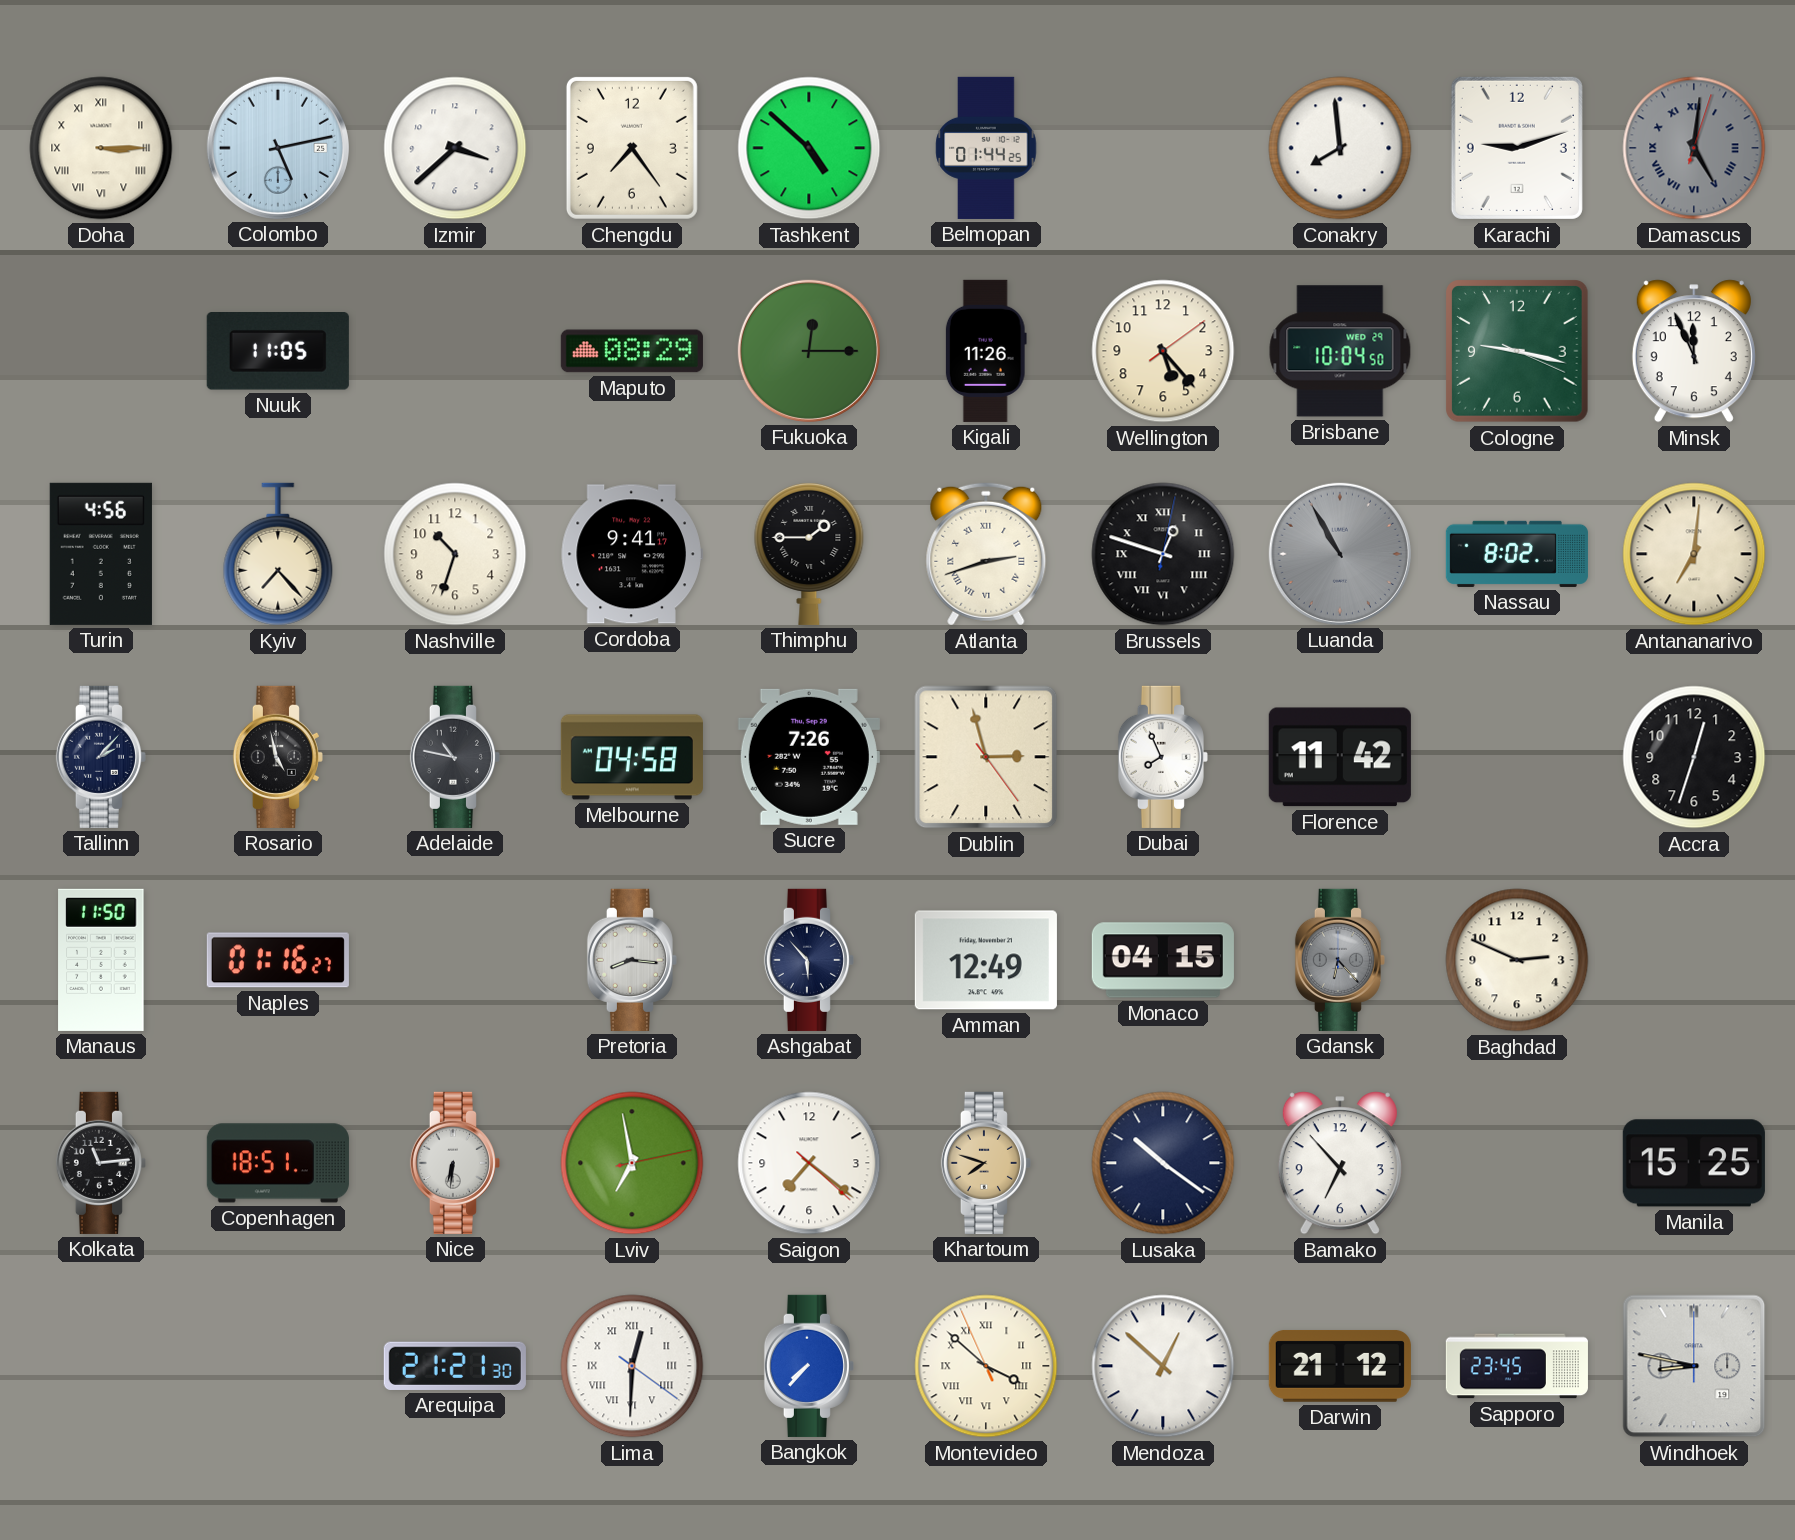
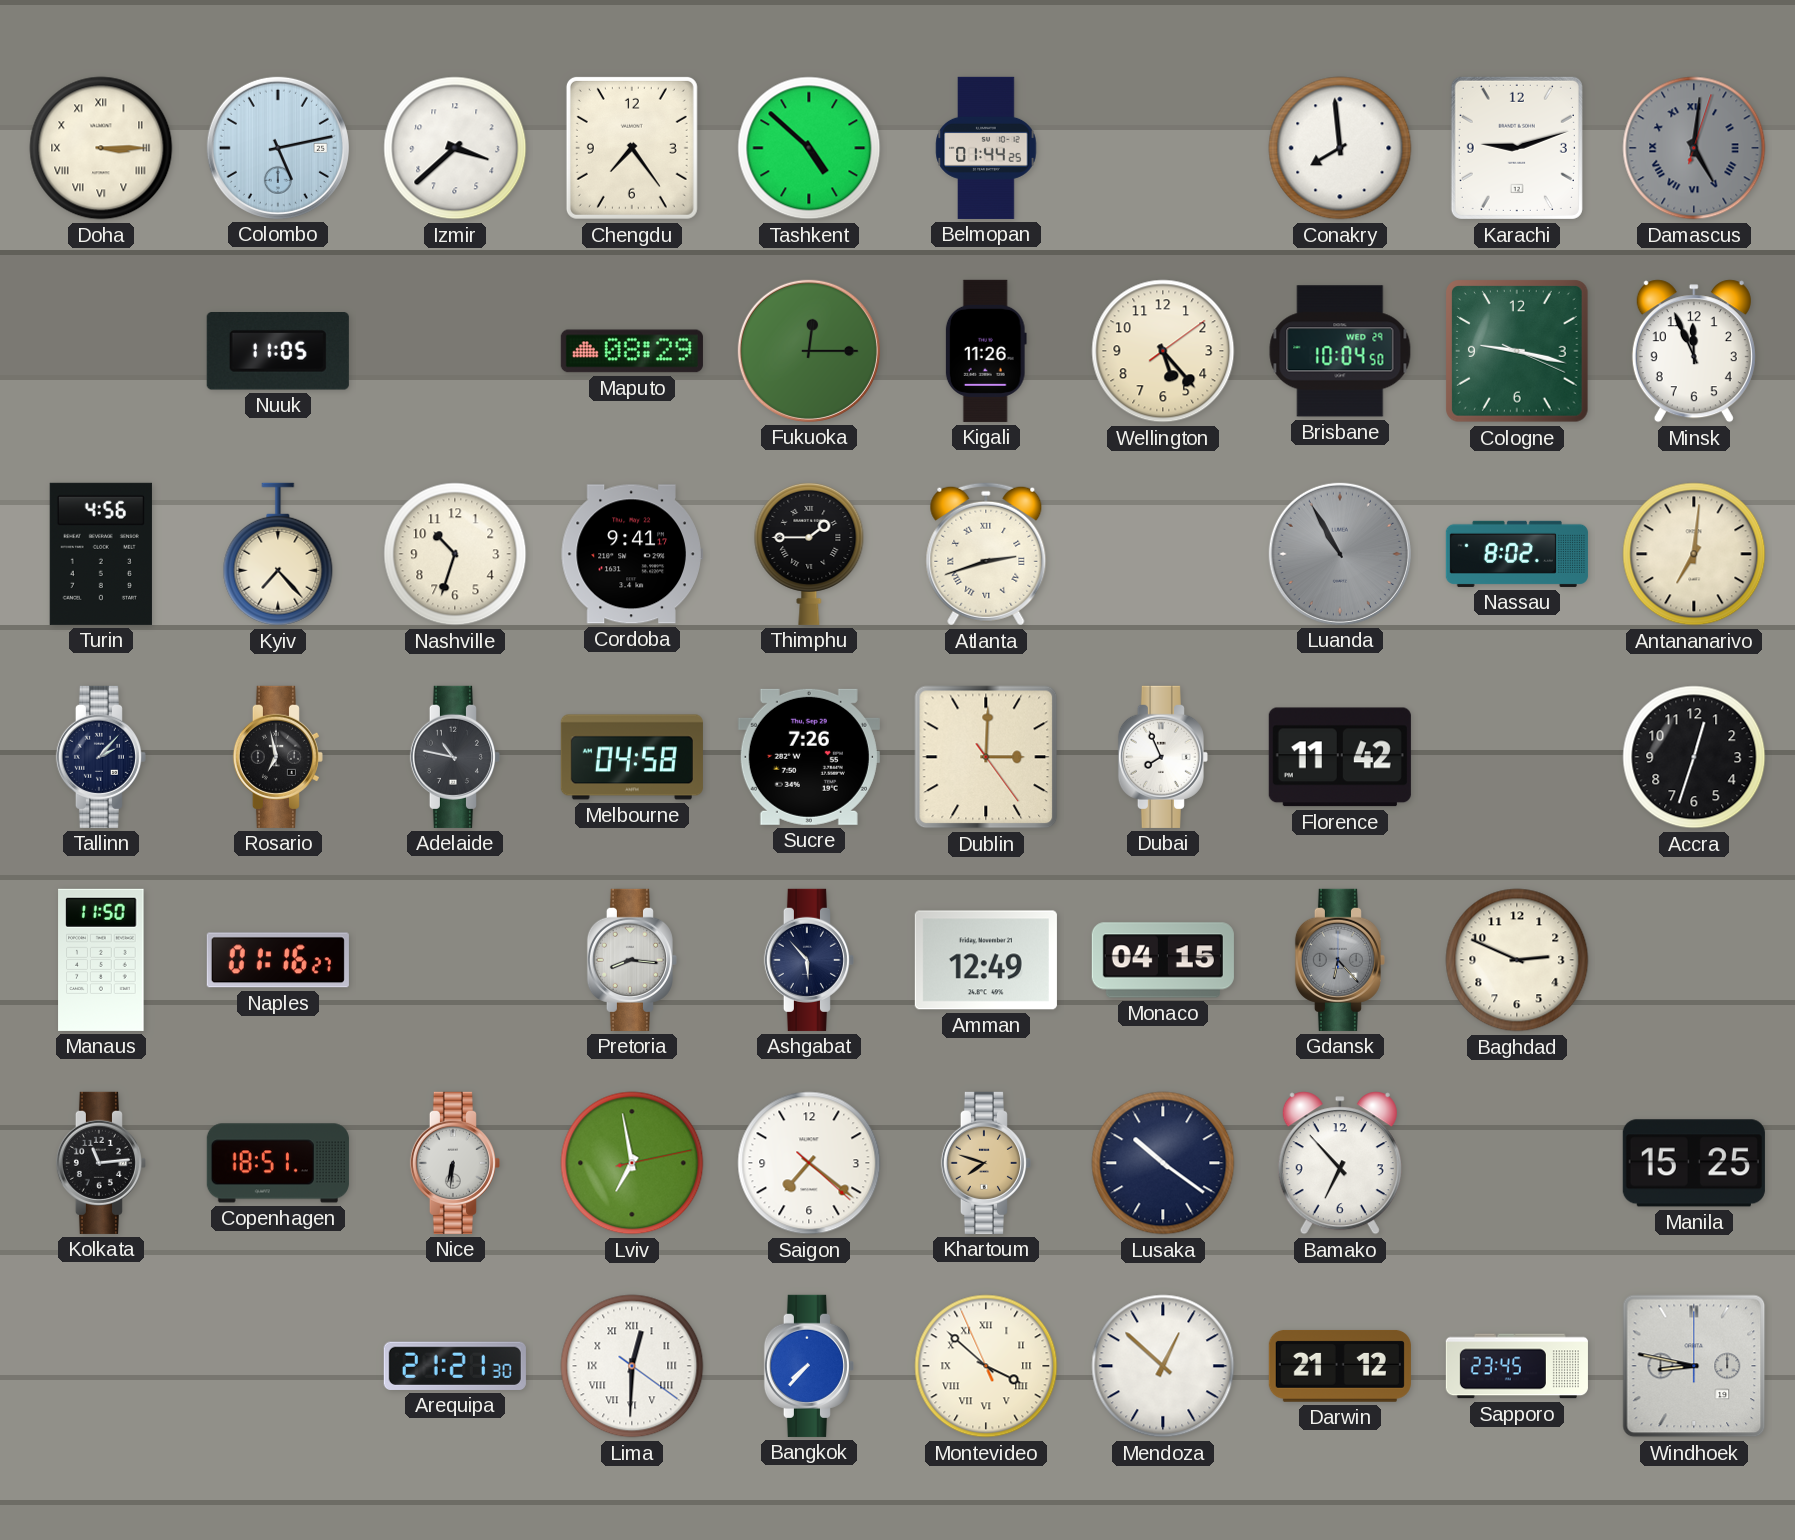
Brussels: 12:48 -> none
Rosario: 4:58 -> 6:58
Dublin: 2:57 -> 3:00
